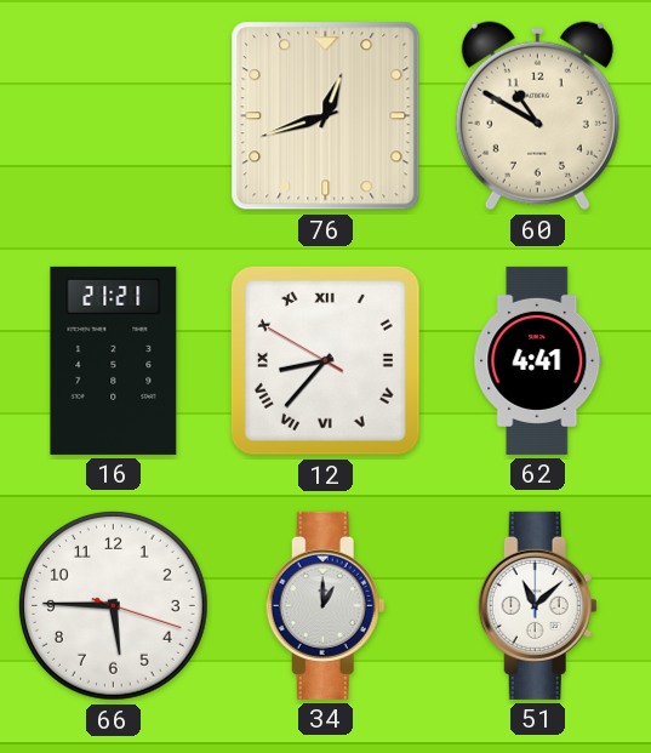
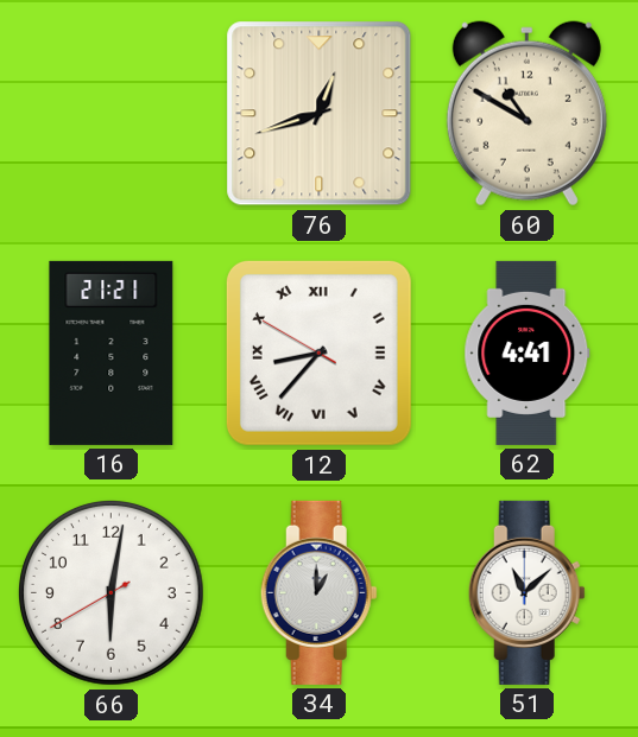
66: 5:45 -> 6:01
